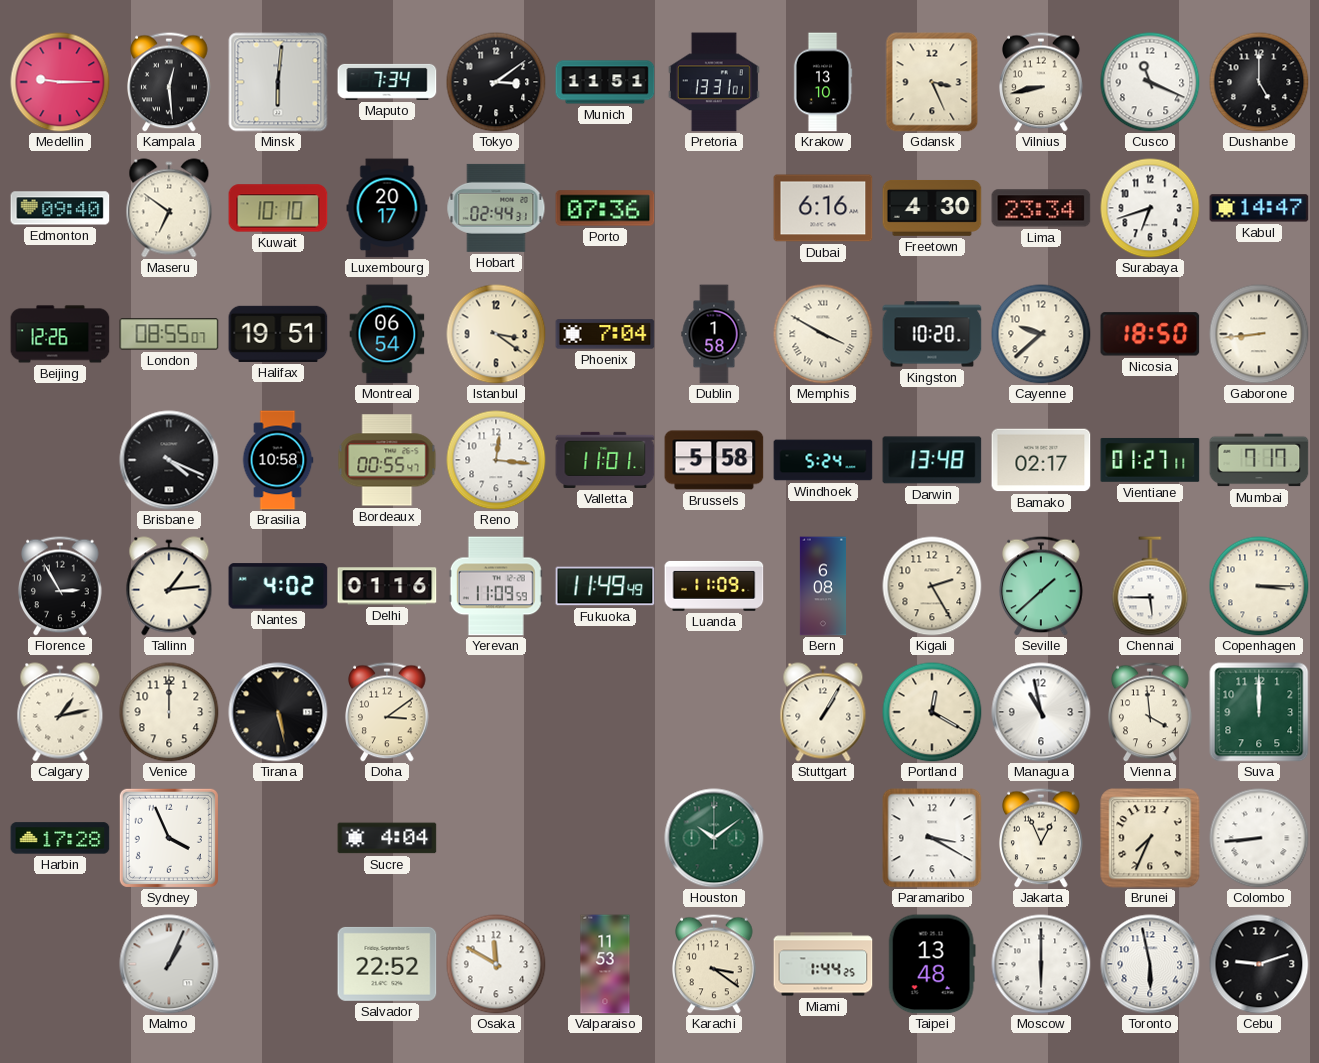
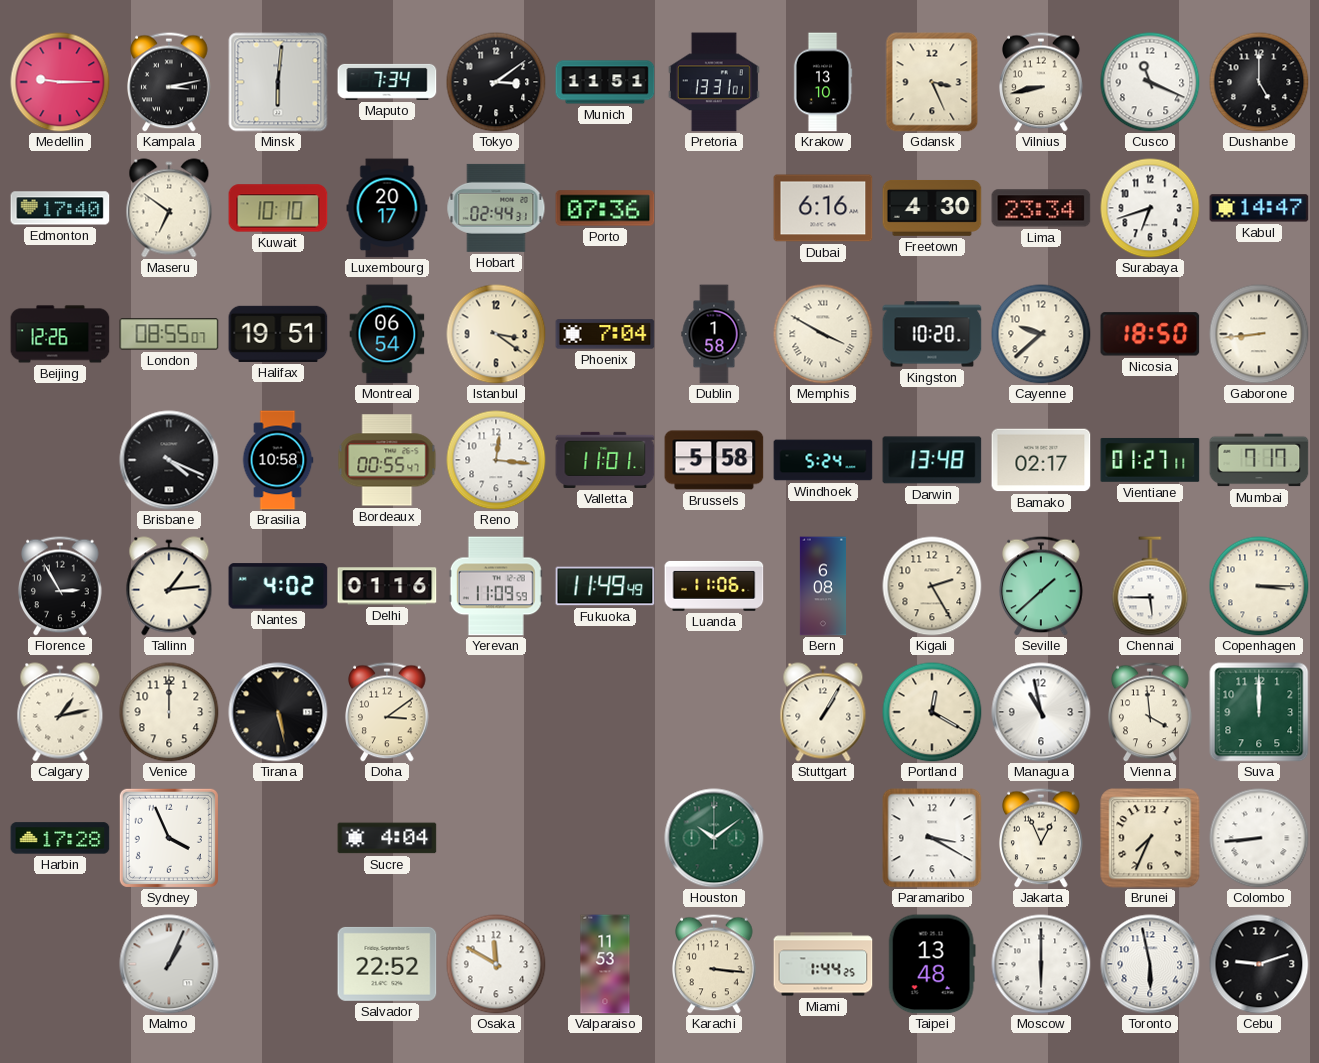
Kampala: 12:29 -> 3:13
Edmonton: 09:40 -> 17:40
Luanda: 11:09 -> 11:06
Karachi: 3:21 -> 3:16
